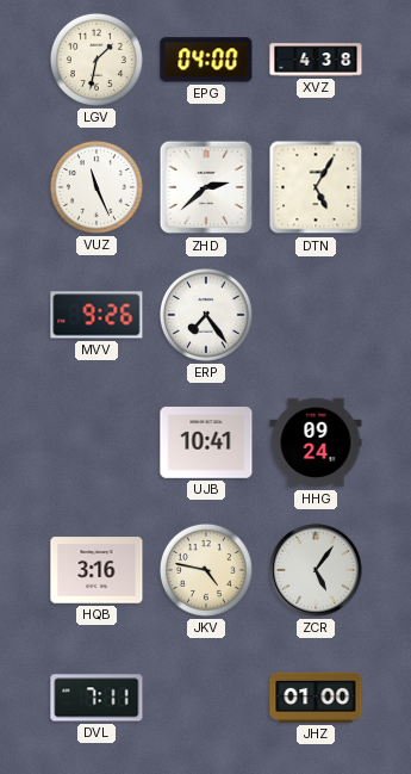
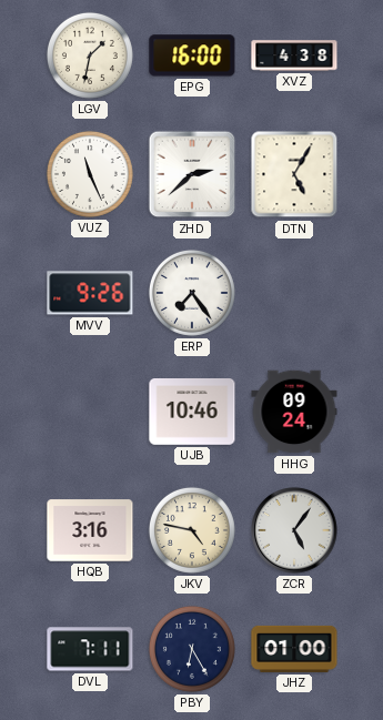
EPG: 04:00 -> 16:00
UJB: 10:41 -> 10:46
PBY: none -> 6:25
